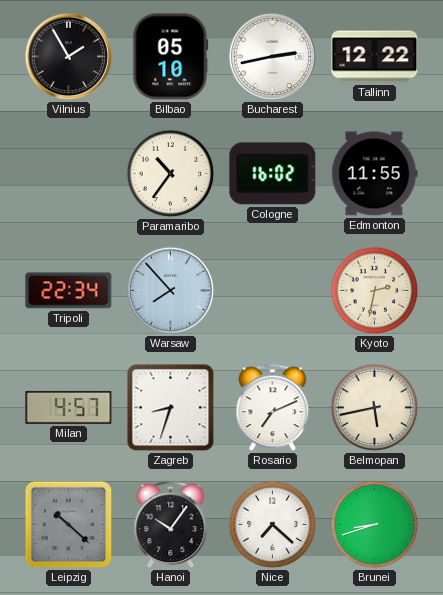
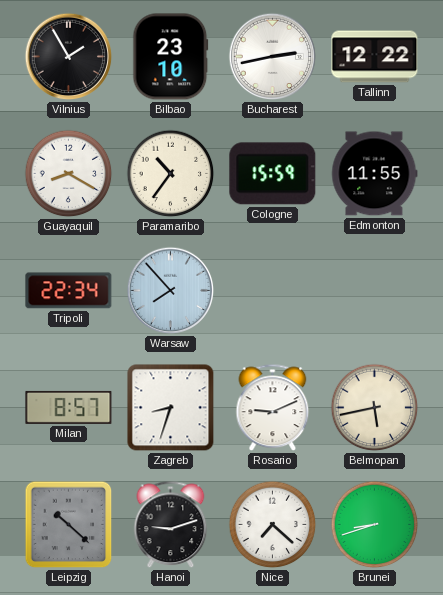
Bilbao: 05:10 -> 23:10
Guayaquil: none -> 8:20
Cologne: 16:02 -> 15:59
Kyoto: 2:32 -> none
Milan: 4:57 -> 8:57
Rosario: 7:11 -> 9:11
Hanoi: 10:06 -> 9:12
